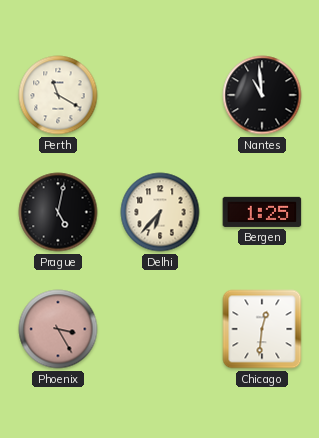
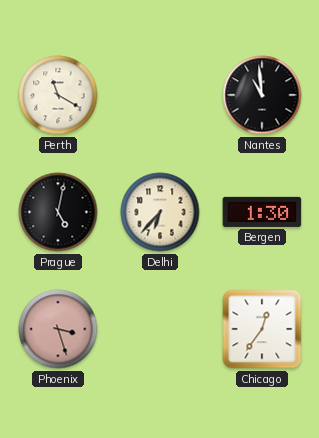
Bergen: 1:25 -> 1:30
Phoenix: 3:25 -> 3:27
Chicago: 12:31 -> 12:36
